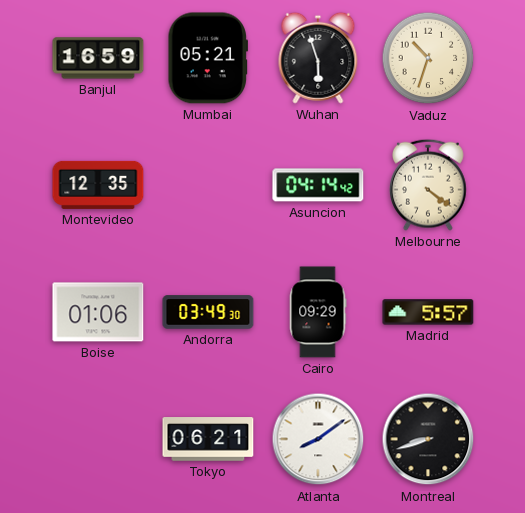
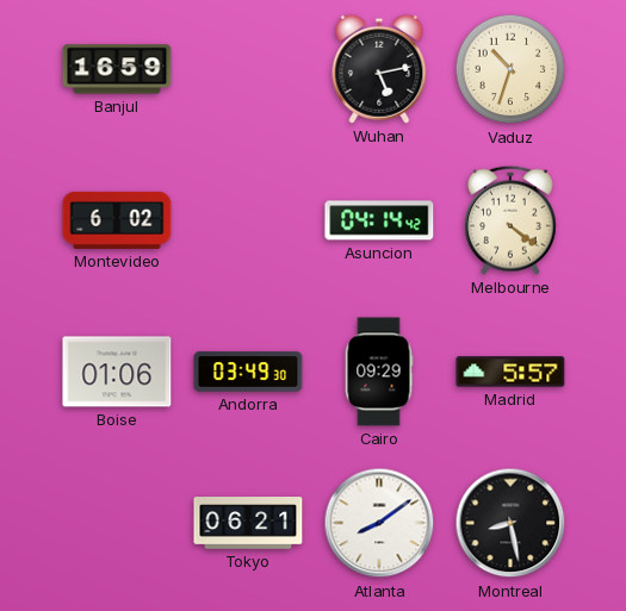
Mumbai: 05:21 -> none
Wuhan: 5:57 -> 5:13
Montevideo: 12:35 -> 6:02
Montreal: 8:42 -> 8:28
